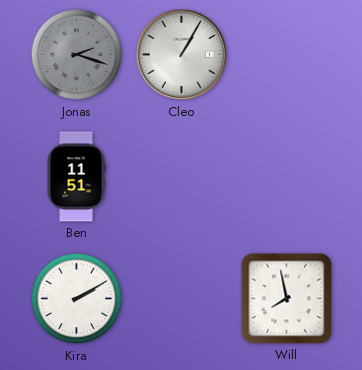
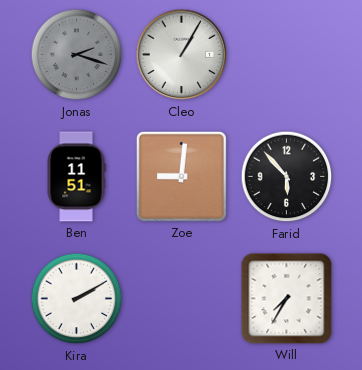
Zoe: none -> 9:01
Farid: none -> 5:53
Will: 7:58 -> 7:35
